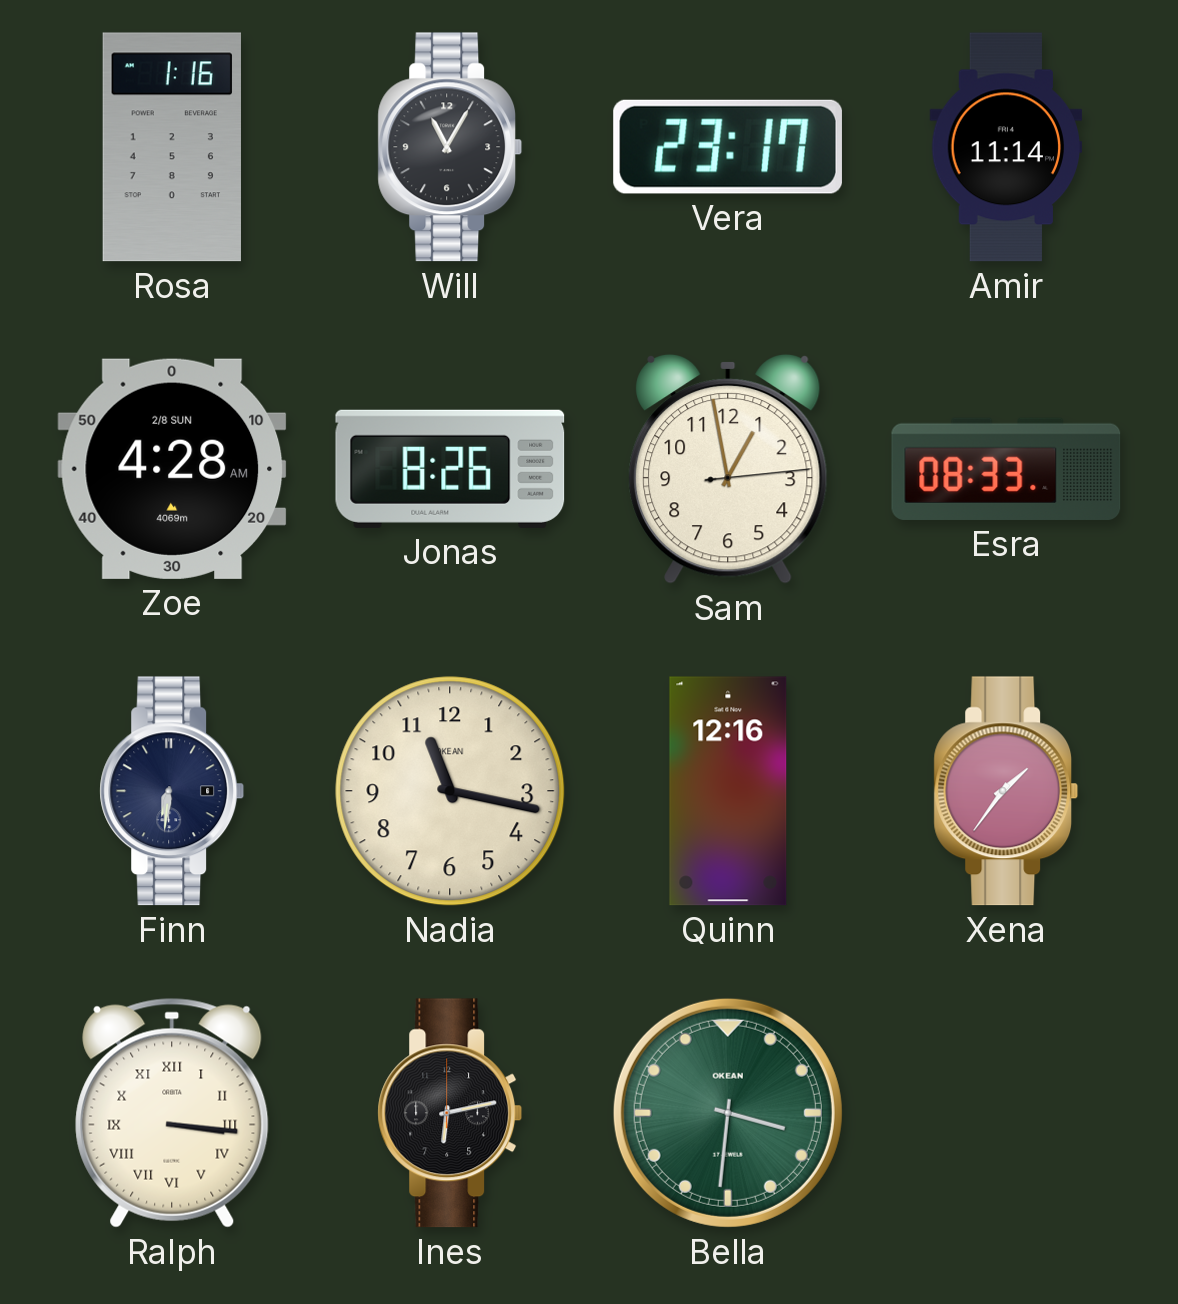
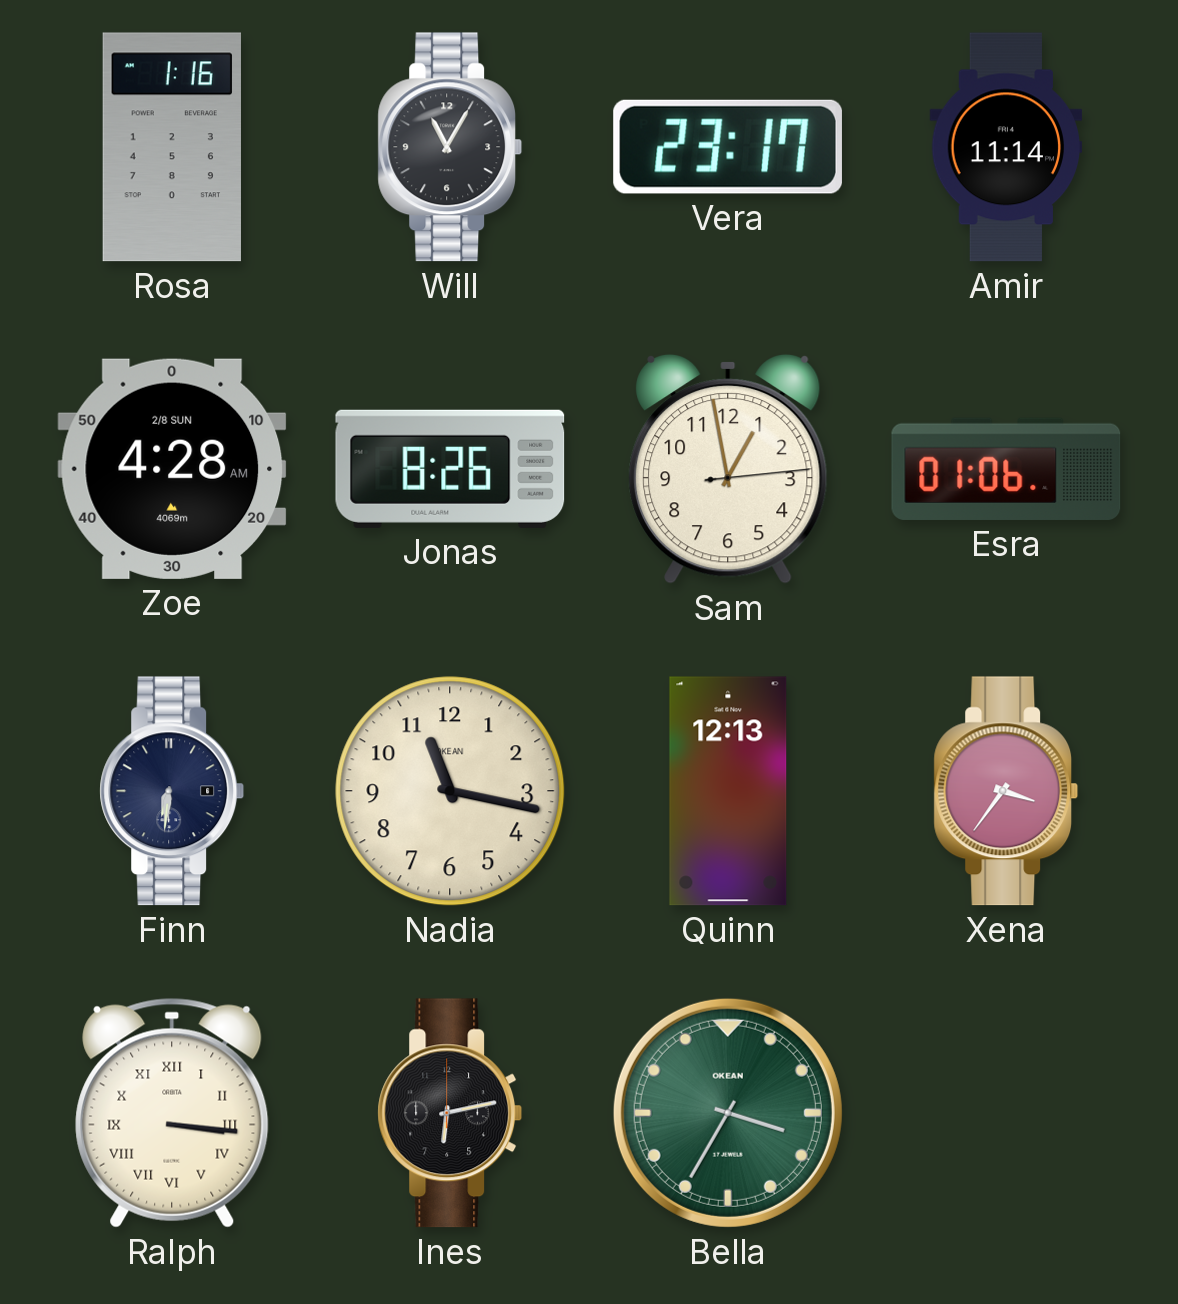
Esra: 08:33 -> 01:06
Quinn: 12:16 -> 12:13
Xena: 1:36 -> 3:36
Bella: 3:31 -> 3:35
